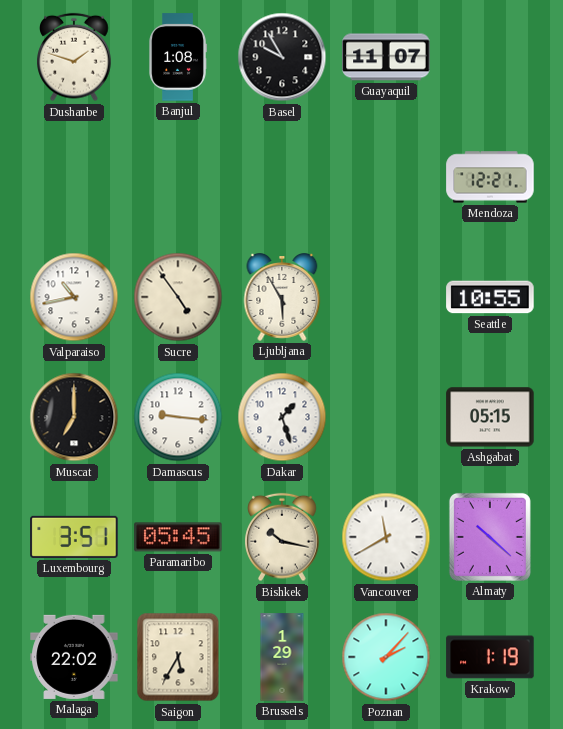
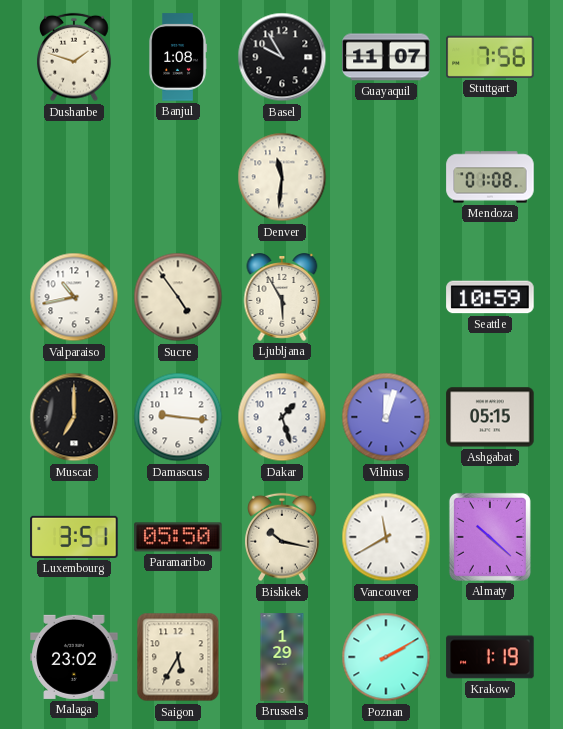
Stuttgart: none -> 7:56
Denver: none -> 11:31
Mendoza: 12:21 -> 01:08
Seattle: 10:55 -> 10:59
Vilnius: none -> 12:03
Paramaribo: 05:45 -> 05:50
Malaga: 22:02 -> 23:02
Poznan: 2:07 -> 2:10
